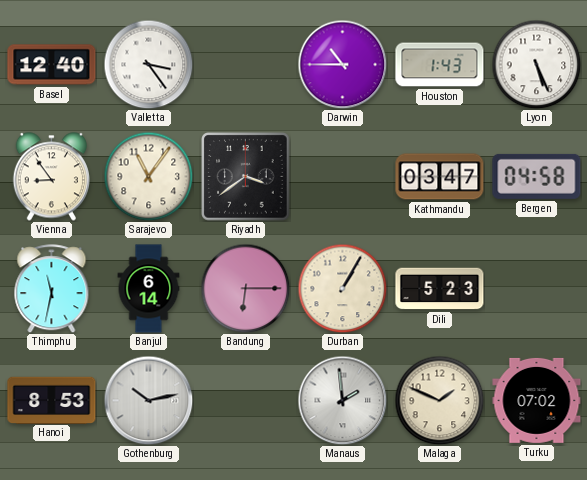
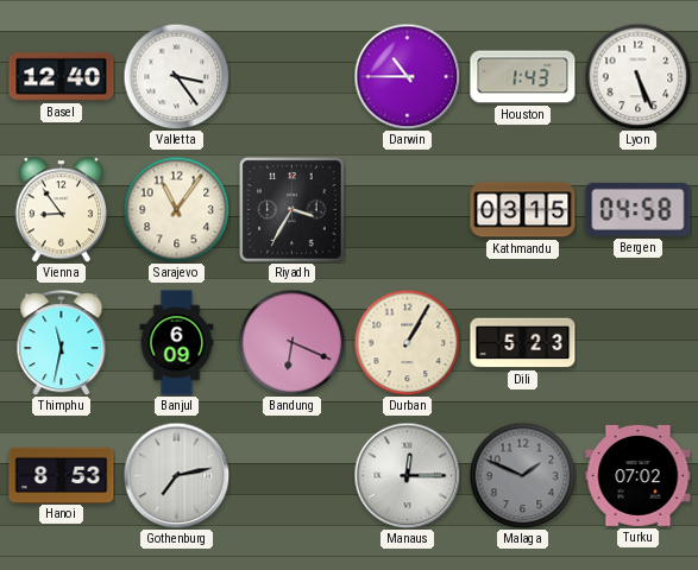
Riyadh: 3:39 -> 3:35
Kathmandu: 03:47 -> 03:15
Banjul: 6:14 -> 6:09
Bandung: 6:15 -> 6:19
Gothenburg: 10:13 -> 7:13
Manaus: 1:59 -> 12:15
Malaga dial: cream -> grey
